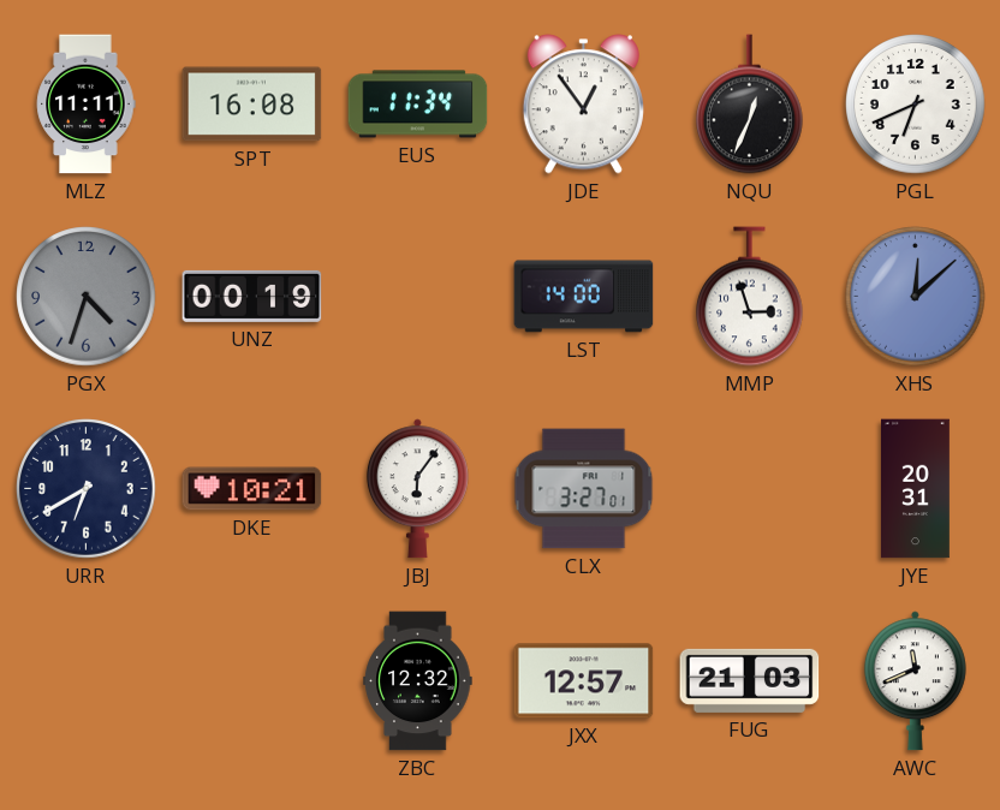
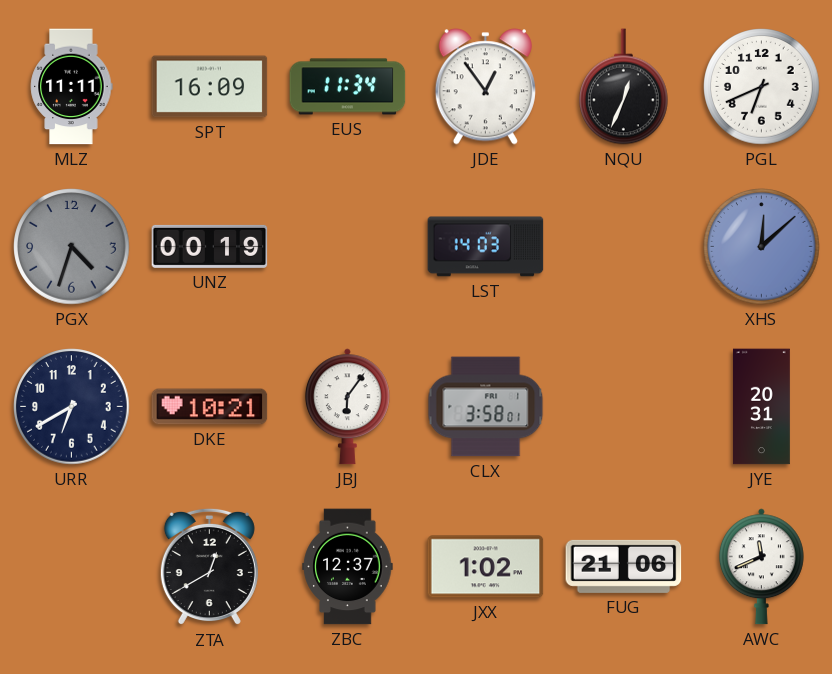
SPT: 16:08 -> 16:09
LST: 14:00 -> 14:03
MMP: 2:57 -> none
CLX: 3:27 -> 3:58
ZTA: none -> 12:40
ZBC: 12:32 -> 12:37
JXX: 12:57 -> 1:02
FUG: 21:03 -> 21:06
